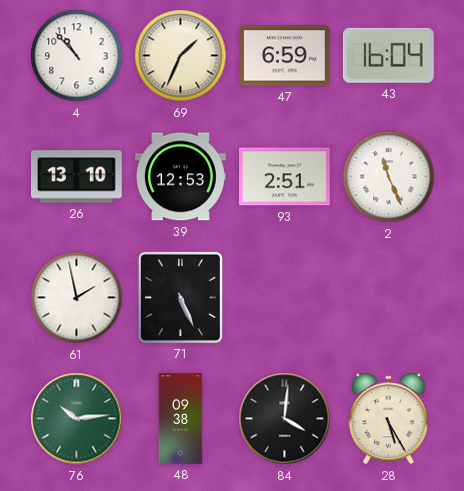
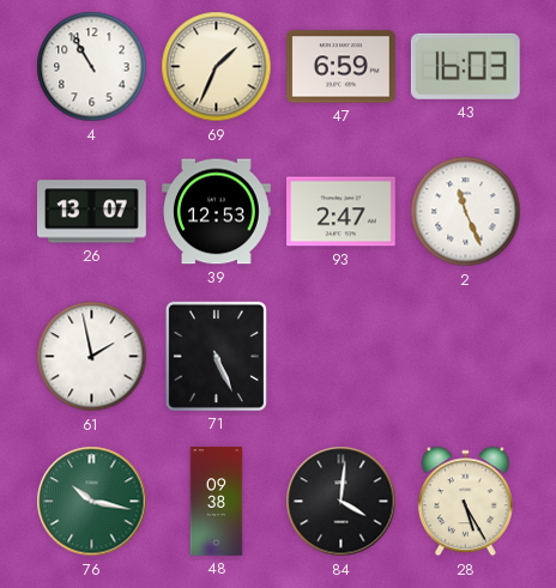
4: 10:53 -> 10:55
43: 16:04 -> 16:03
26: 13:10 -> 13:07
93: 2:51 -> 2:47
76: 10:14 -> 10:17
